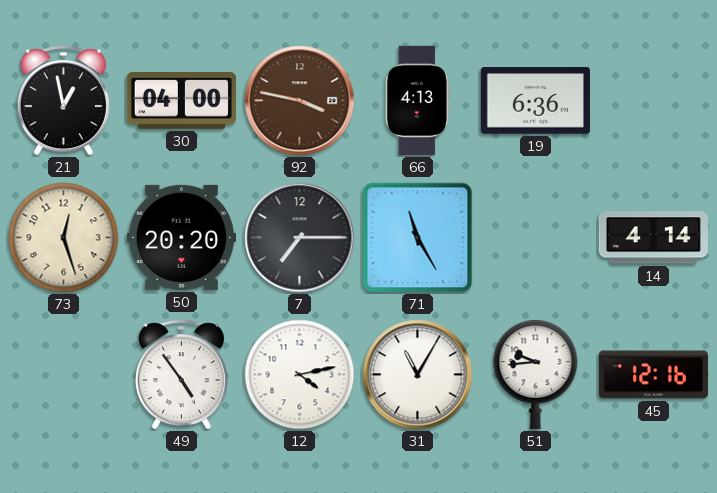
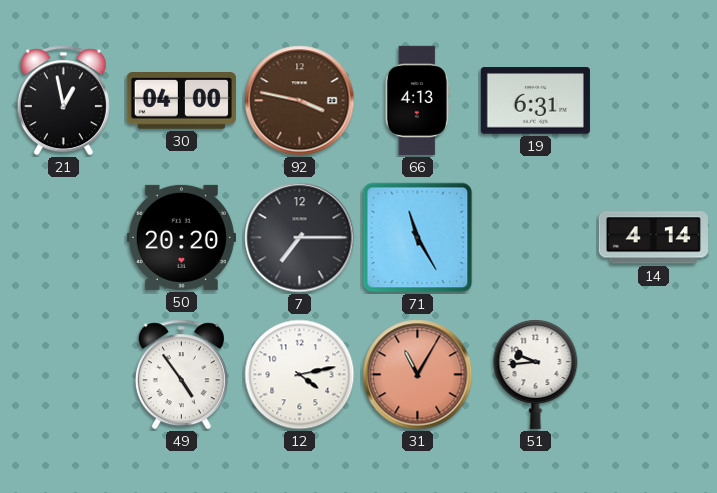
19: 6:36 -> 6:31
73: 12:27 -> none
31 dial: white -> salmon
45: 12:16 -> none
